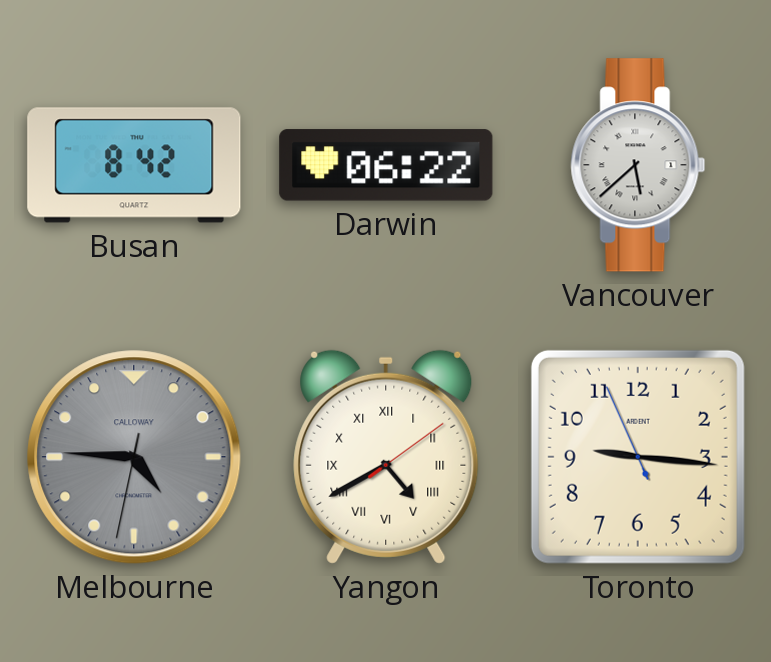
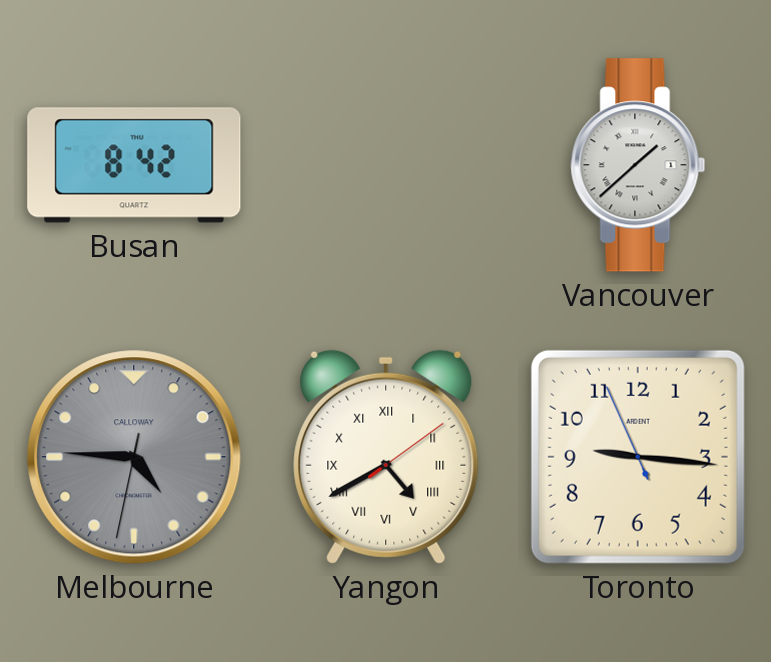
Darwin: 06:22 -> none
Vancouver: 5:38 -> 1:38
